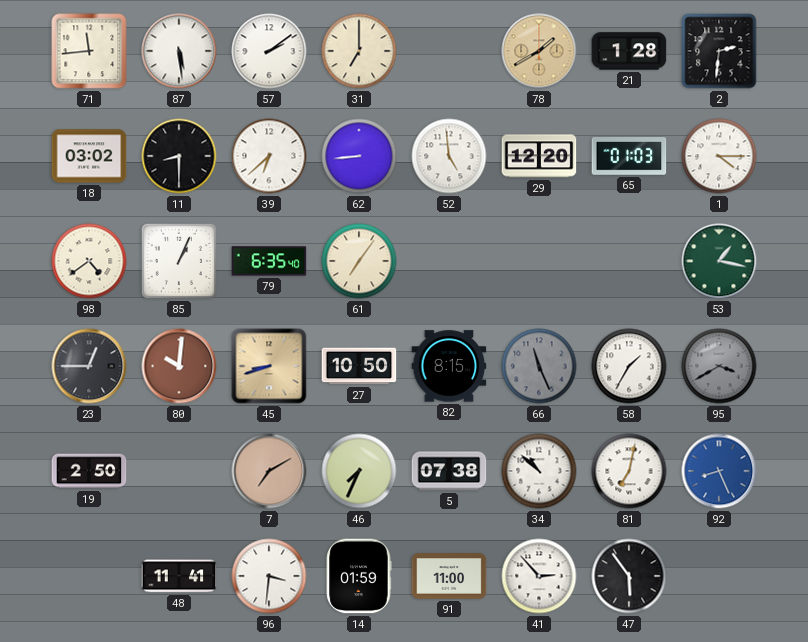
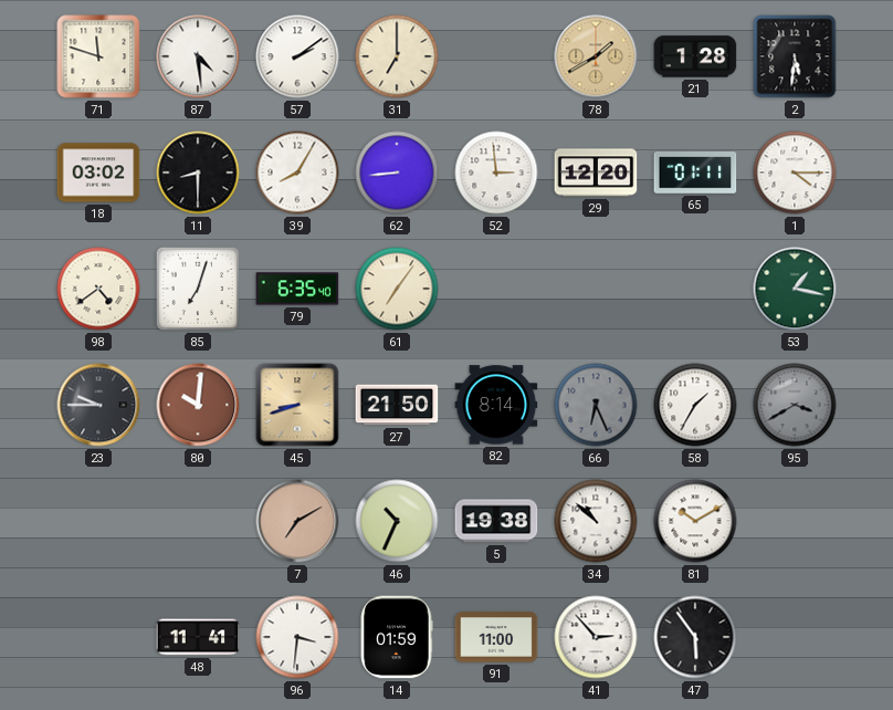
71: 11:44 -> 11:48
87: 5:29 -> 4:29
2: 2:31 -> 5:31
39: 6:38 -> 8:05
52: 4:59 -> 2:59
65: 01:03 -> 01:11
85: 1:04 -> 7:03
23: 12:45 -> 9:45
27: 10:50 -> 21:50
82: 8:15 -> 8:14
66: 11:26 -> 6:26
19: 2:50 -> none
46: 7:34 -> 10:34
5: 07:38 -> 19:38
81: 7:02 -> 10:10
92: 8:26 -> none
